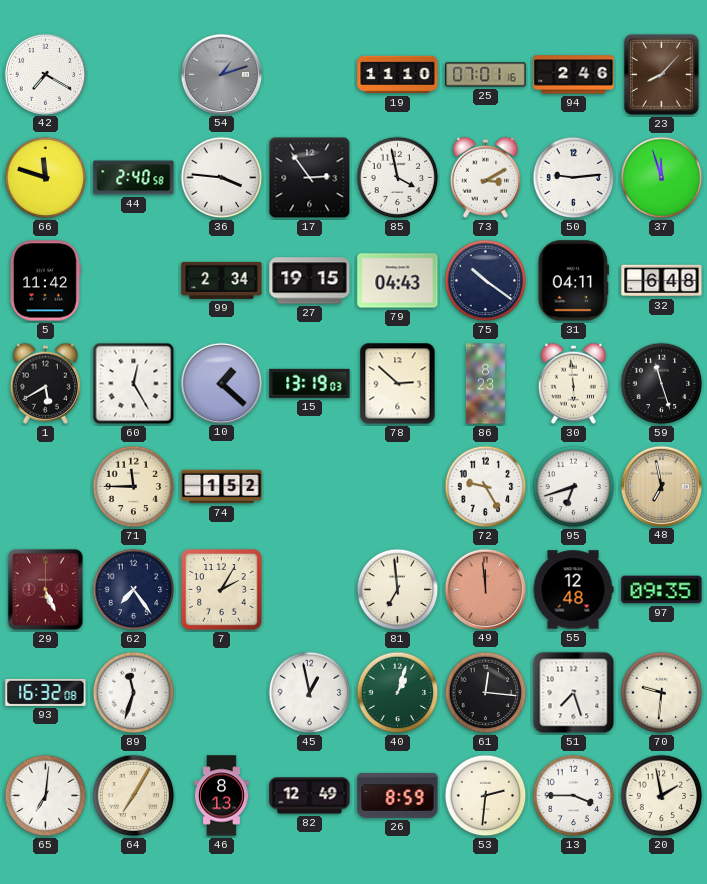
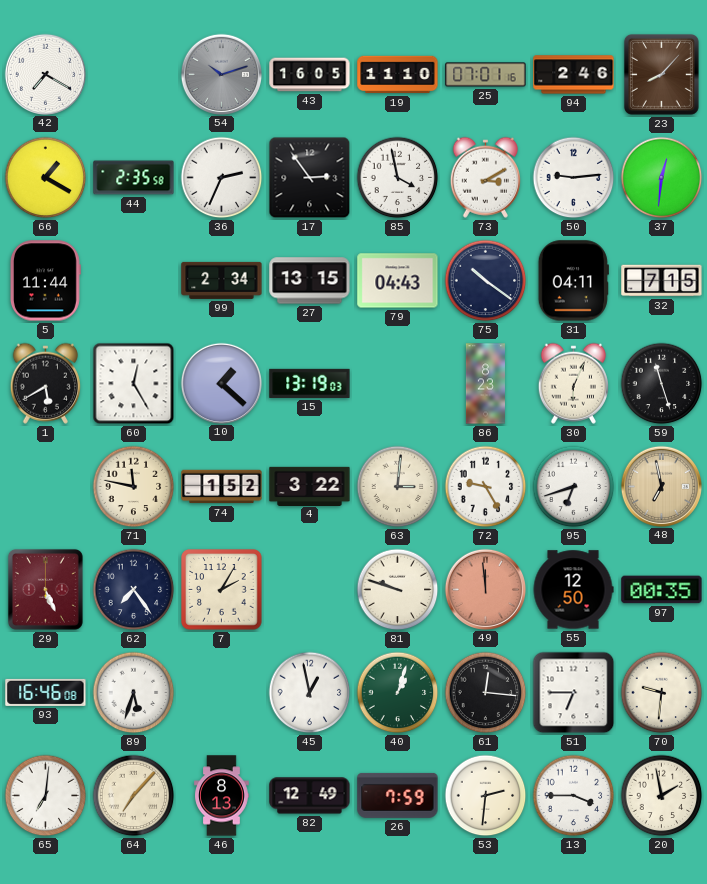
54: 1:12 -> 10:12
43: none -> 16:05
66: 11:48 -> 1:20
44: 2:40 -> 2:35
36: 3:46 -> 2:34
37: 11:57 -> 12:31
5: 11:42 -> 11:44
27: 19:15 -> 13:15
32: 6:48 -> 7:15
78: 2:52 -> none
30: 5:59 -> 6:04
71: 11:45 -> 11:47
4: none -> 3:22
63: none -> 3:01
81: 6:59 -> 9:48
55: 12:48 -> 12:50
97: 09:35 -> 00:35
93: 16:32 -> 16:46
89: 11:33 -> 5:33
51: 7:27 -> 6:45
64: 7:05 -> 7:07
26: 8:59 -> 7:59
